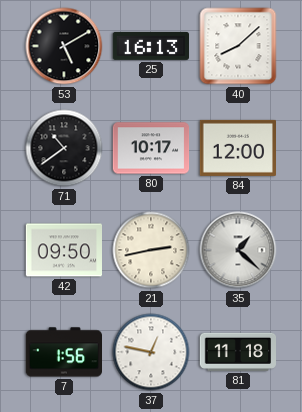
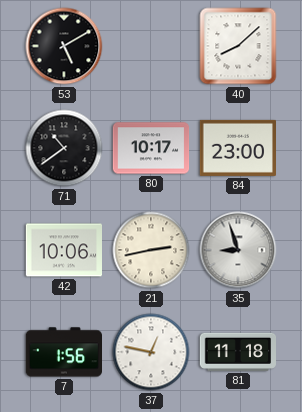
25: 16:13 -> none
84: 12:00 -> 23:00
42: 09:50 -> 10:06
35: 1:22 -> 8:57
